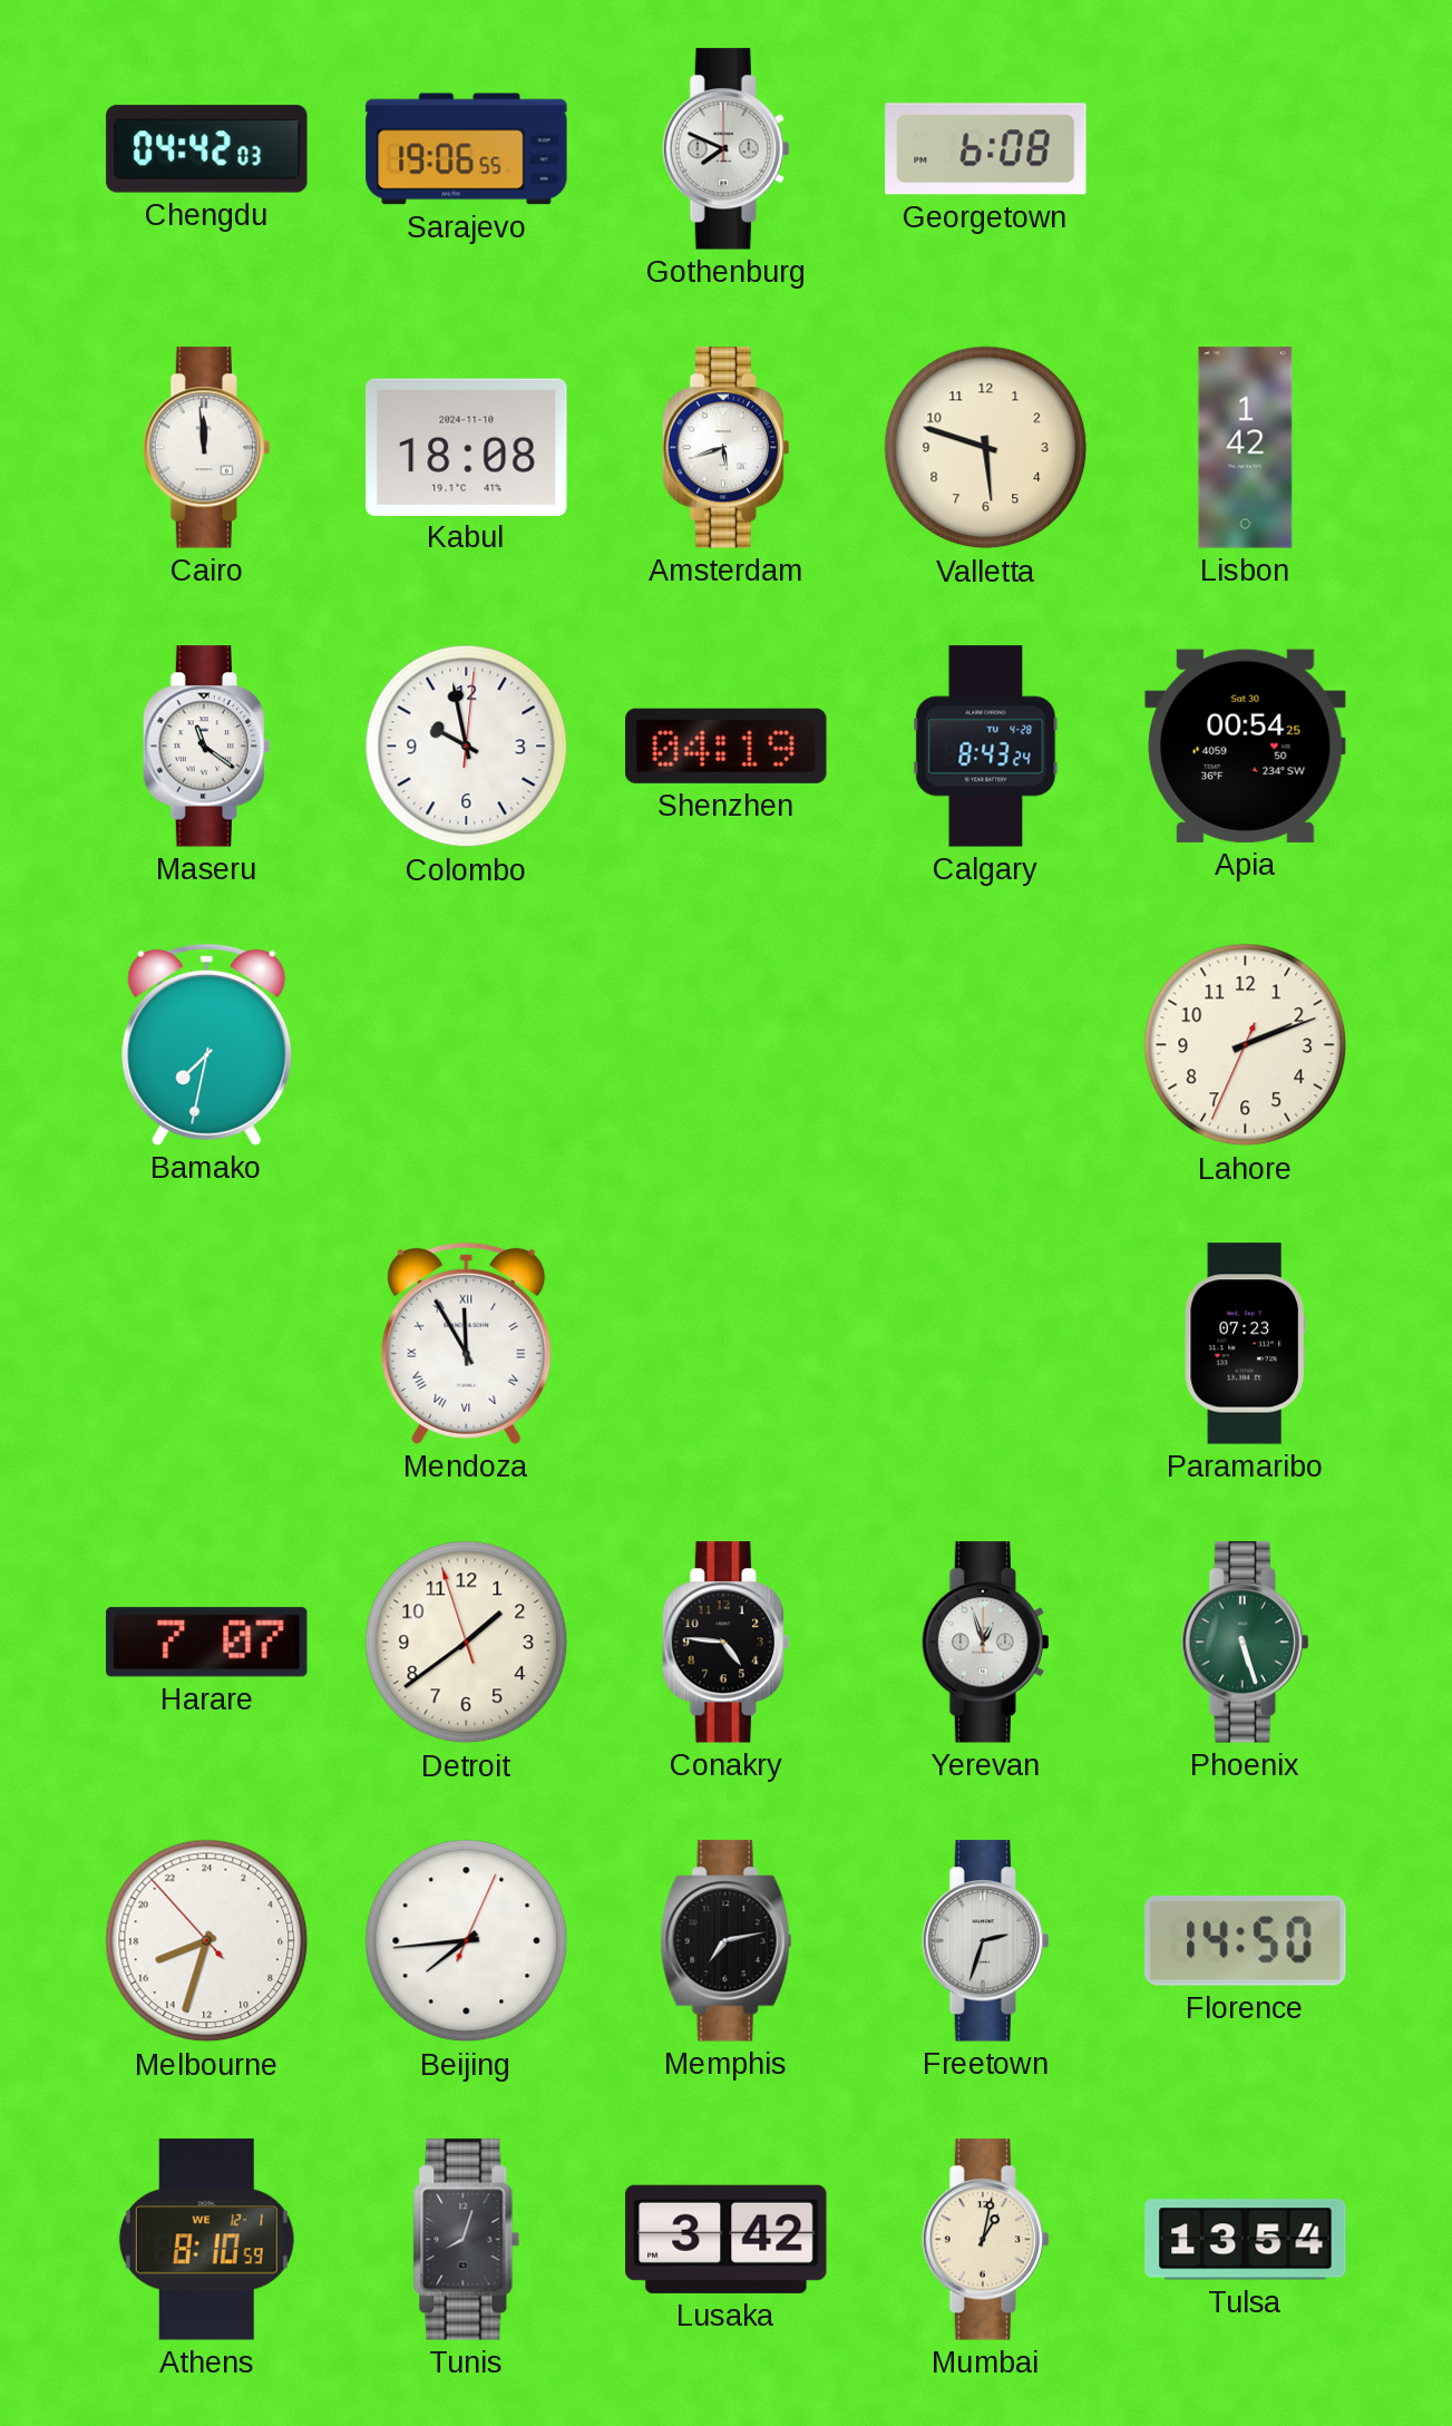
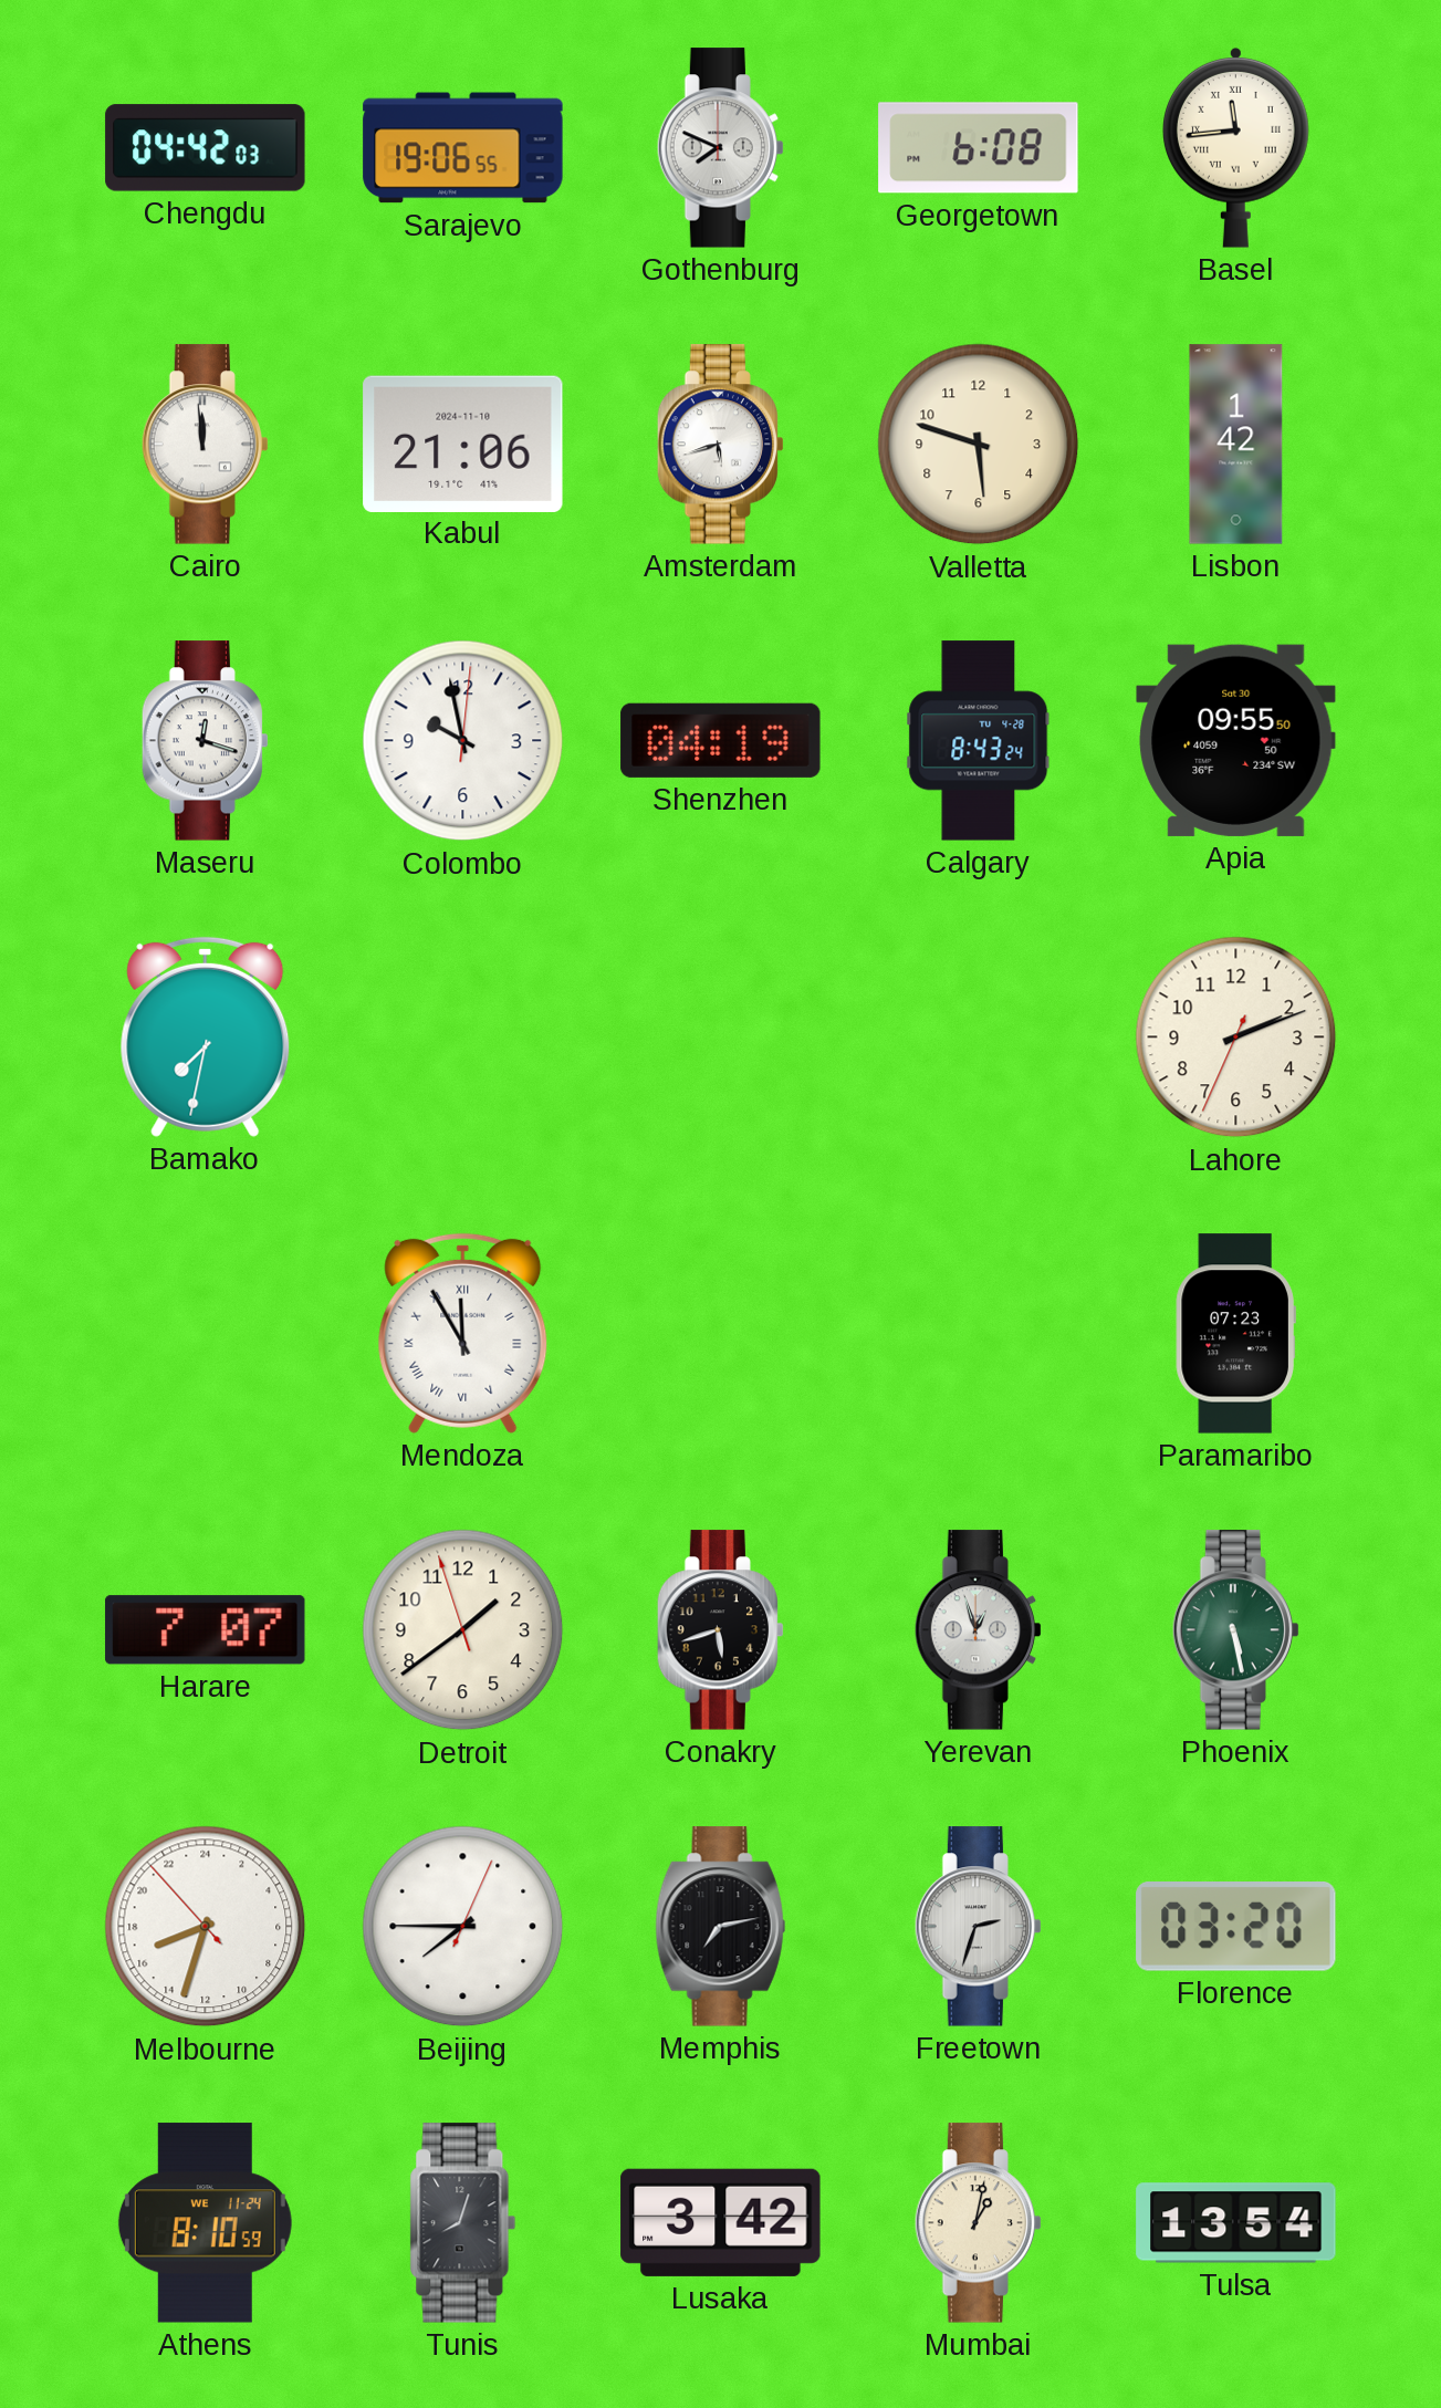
Basel: none -> 11:44
Kabul: 18:08 -> 21:06
Maseru: 11:21 -> 12:18
Apia: 00:54 -> 09:55
Conakry: 4:46 -> 5:42
Phoenix: 5:27 -> 5:28
Beijing: 7:44 -> 7:45
Florence: 14:50 -> 03:20
Athens date: WE 12-1 -> WE 11-24
